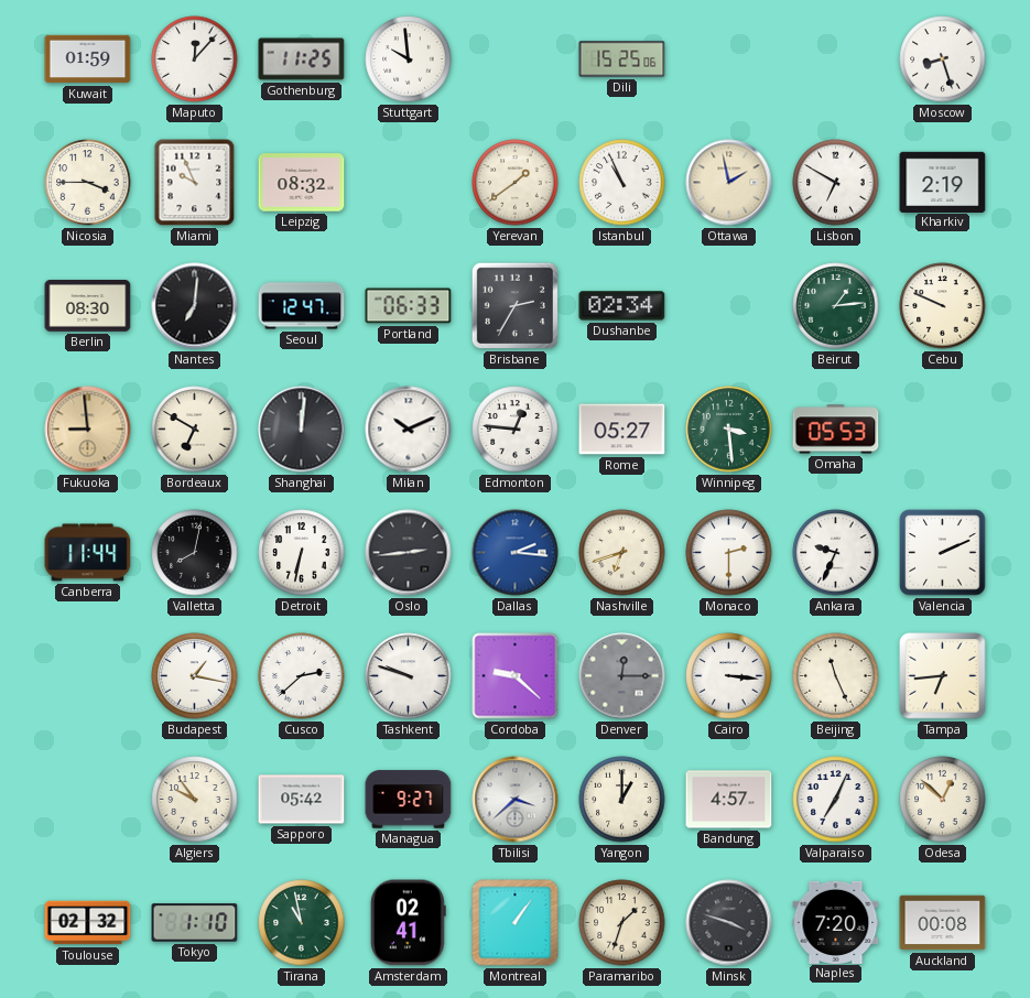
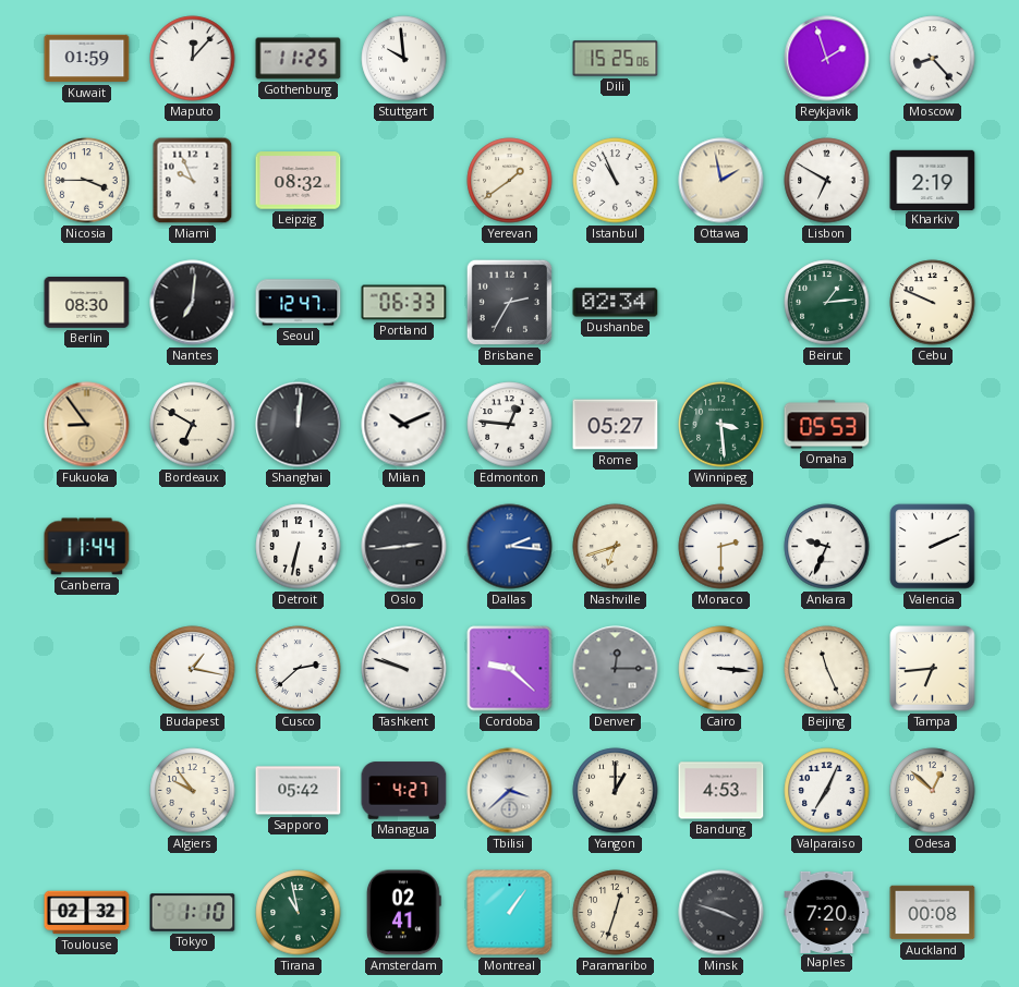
Reykjavik: none -> 1:57
Moscow: 8:27 -> 8:23
Fukuoka: 8:59 -> 8:54
Valletta: 8:02 -> none
Managua: 9:27 -> 4:27
Bandung: 4:57 -> 4:53
Paramaribo: 1:33 -> 12:33
